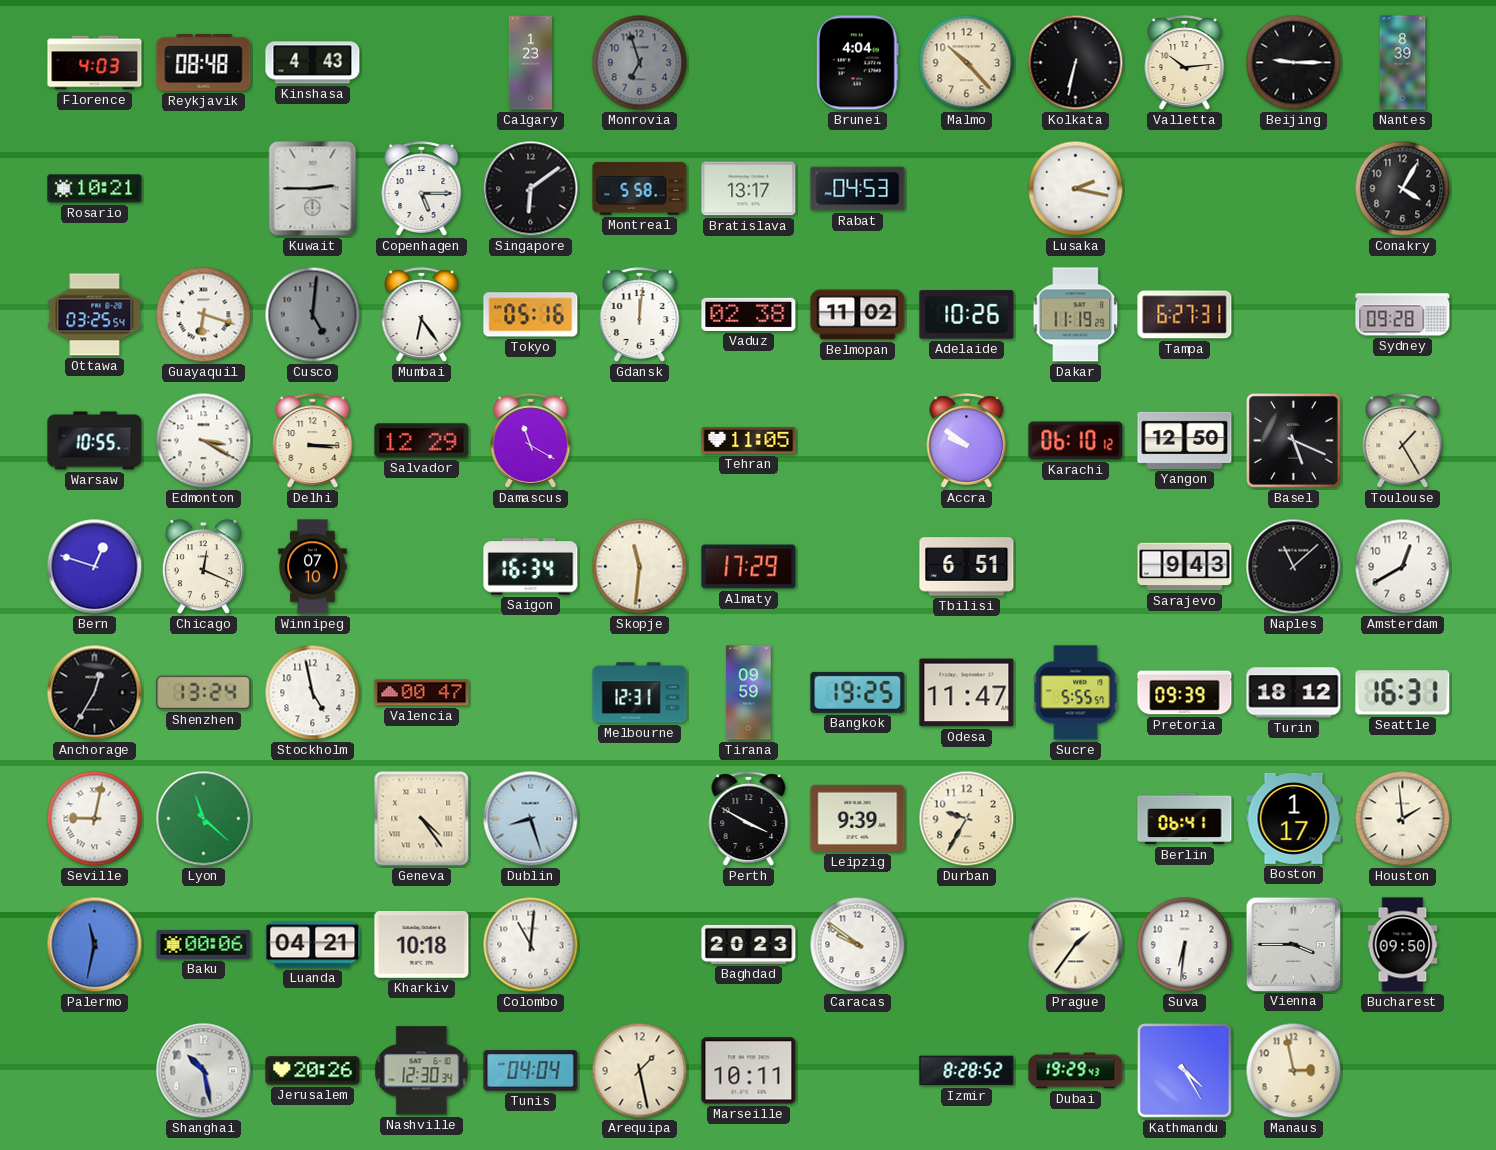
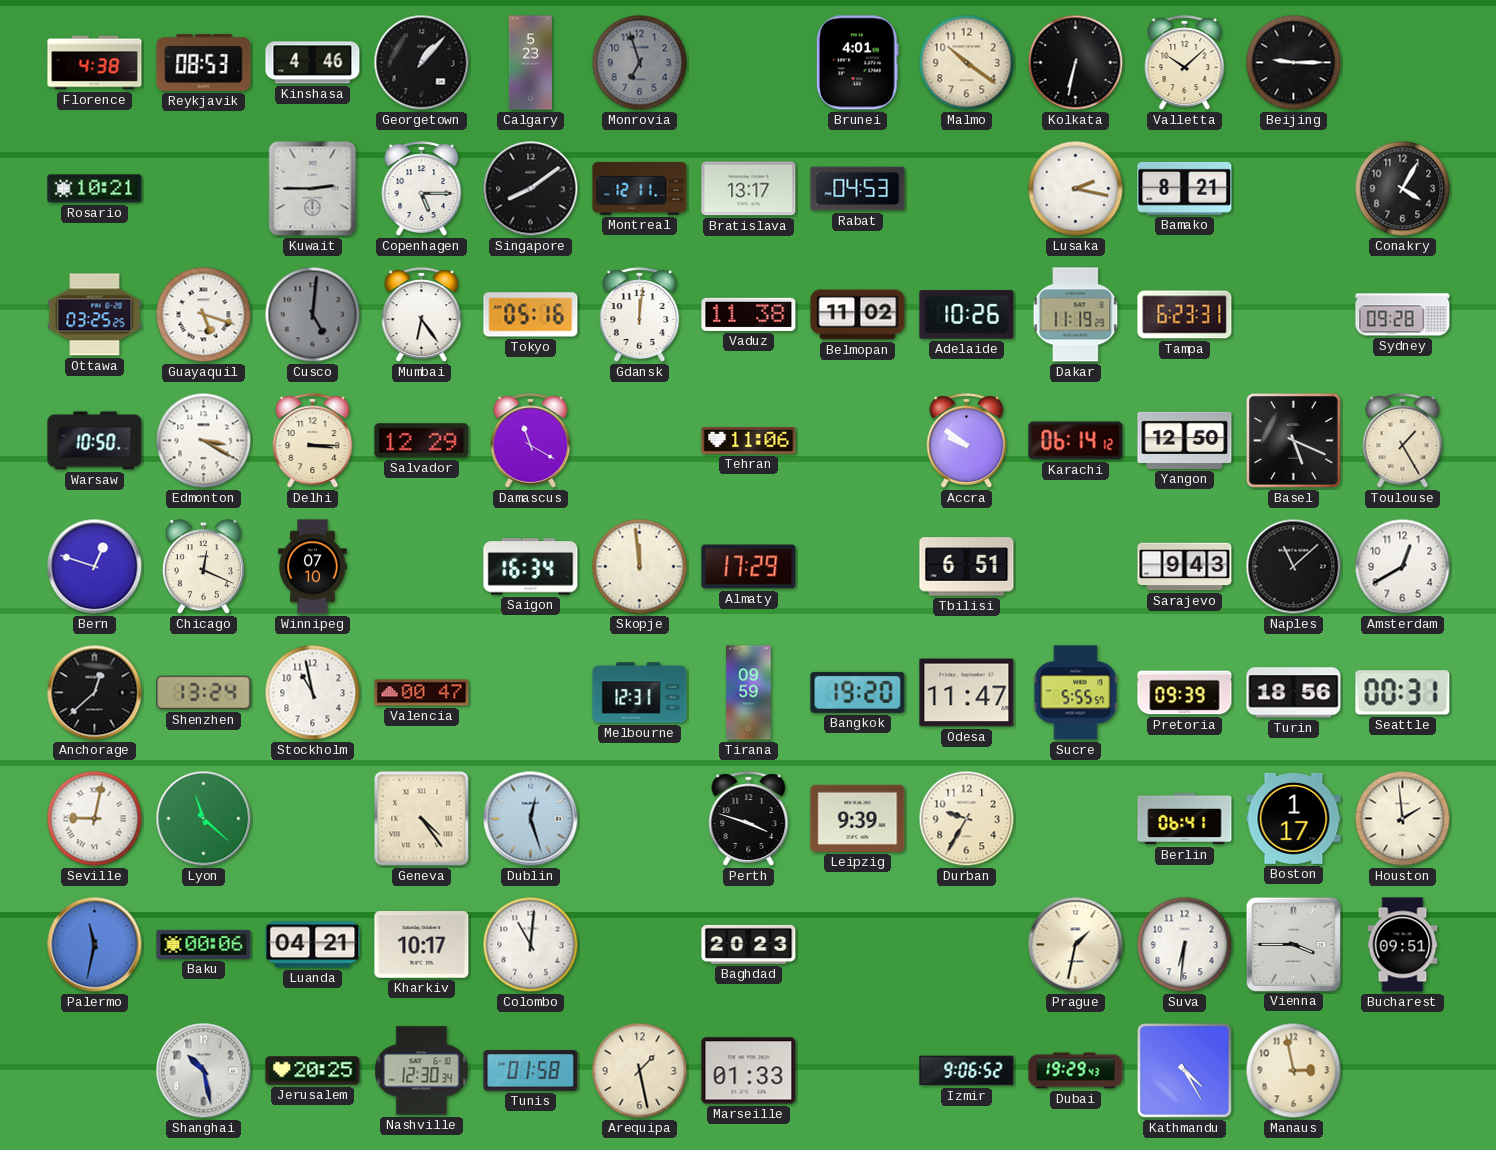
Florence: 4:03 -> 4:38
Reykjavik: 08:48 -> 08:53
Kinshasa: 4:43 -> 4:46
Georgetown: none -> 1:07
Calgary: 1:23 -> 5:23
Brunei: 4:04 -> 4:01
Malmo: 10:23 -> 10:21
Valletta: 10:14 -> 10:08
Nantes: 8:39 -> none
Singapore: 6:09 -> 8:09
Montreal: 5:58 -> 12:11
Bamako: none -> 8:21
Ottawa: 03:25:54 -> 03:25:25
Guayaquil: 6:18 -> 5:18
Vaduz: 02:38 -> 11:38
Tampa: 6:27 -> 6:23
Warsaw: 10:55 -> 10:50
Tehran: 11:05 -> 11:06
Karachi: 06:10 -> 06:14
Skopje: 11:31 -> 11:59
Anchorage: 12:35 -> 12:38
Stockholm: 4:58 -> 10:58
Bangkok: 19:25 -> 19:20
Turin: 18:12 -> 18:56
Seattle: 16:31 -> 00:31
Dublin: 8:27 -> 12:27
Perth: 3:50 -> 3:48
Kharkiv: 10:18 -> 10:17
Caracas: 9:51 -> none
Prague: 1:36 -> 1:32
Bucharest: 09:50 -> 09:51
Jerusalem: 20:26 -> 20:25
Tunis: 04:04 -> 01:58
Marseille: 10:11 -> 01:33
Izmir: 8:28 -> 9:06
